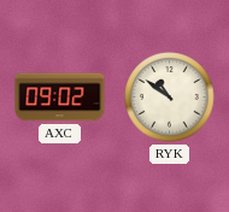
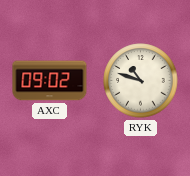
RYK: 10:51 -> 10:48
